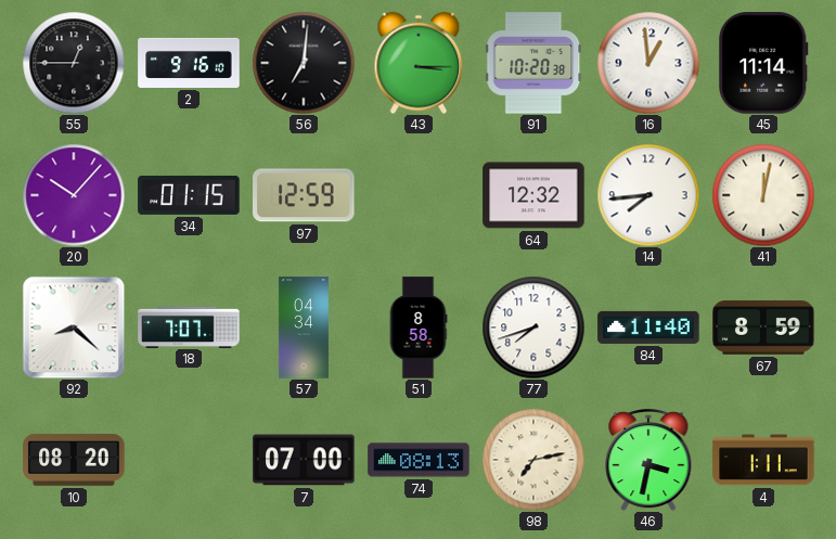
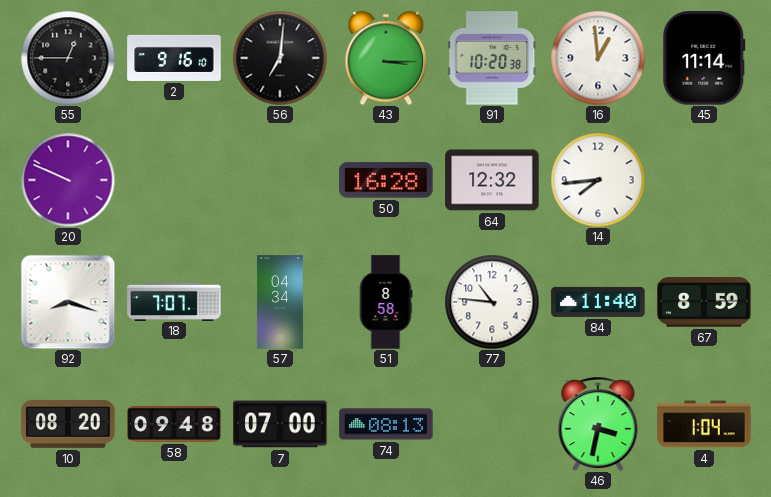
20: 10:07 -> 9:49
34: 01:15 -> none
97: 12:59 -> none
50: none -> 16:28
41: 12:02 -> none
92: 8:22 -> 8:18
77: 7:42 -> 10:46
58: none -> 09:48
98: 7:13 -> none
4: 1:11 -> 1:04
